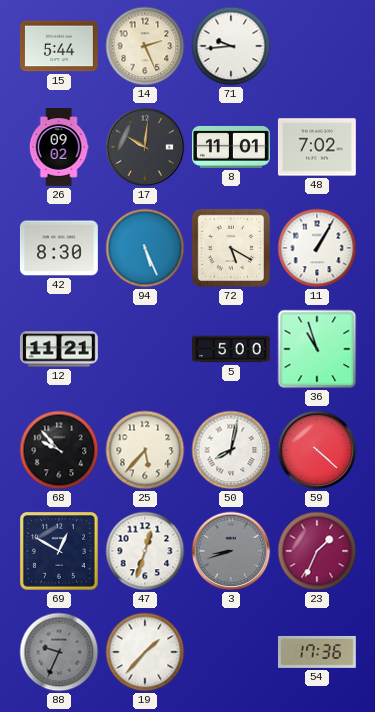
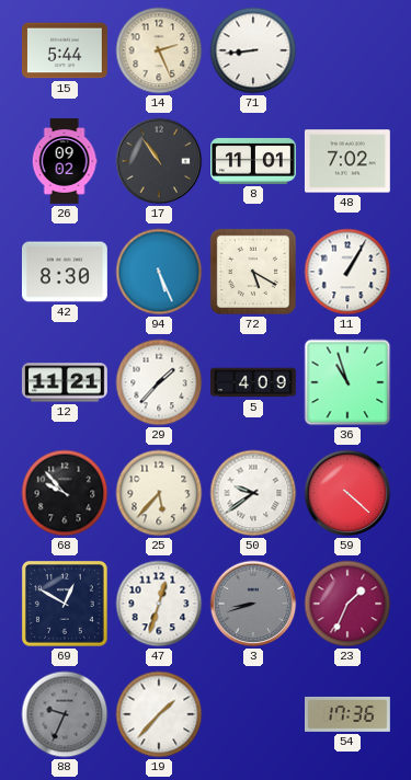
71: 9:44 -> 8:44
17: 10:01 -> 10:54
29: none -> 1:37
5: 5:00 -> 4:09
50: 8:02 -> 9:39
